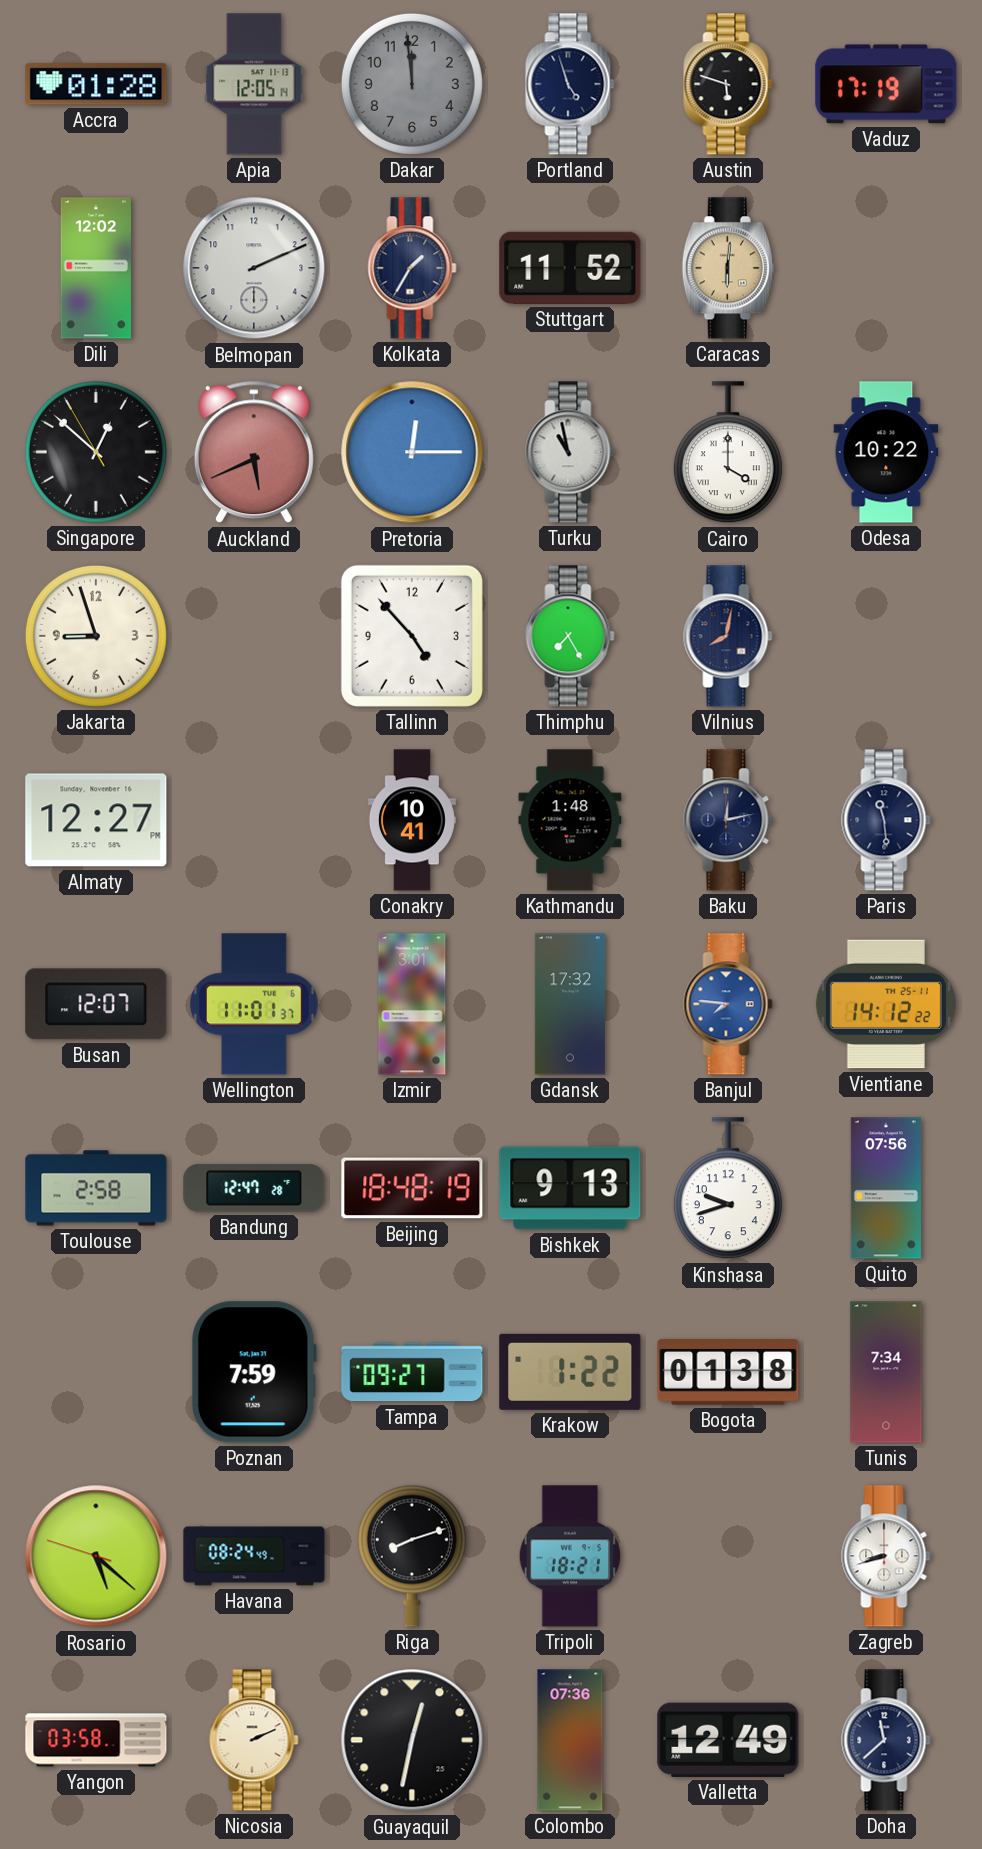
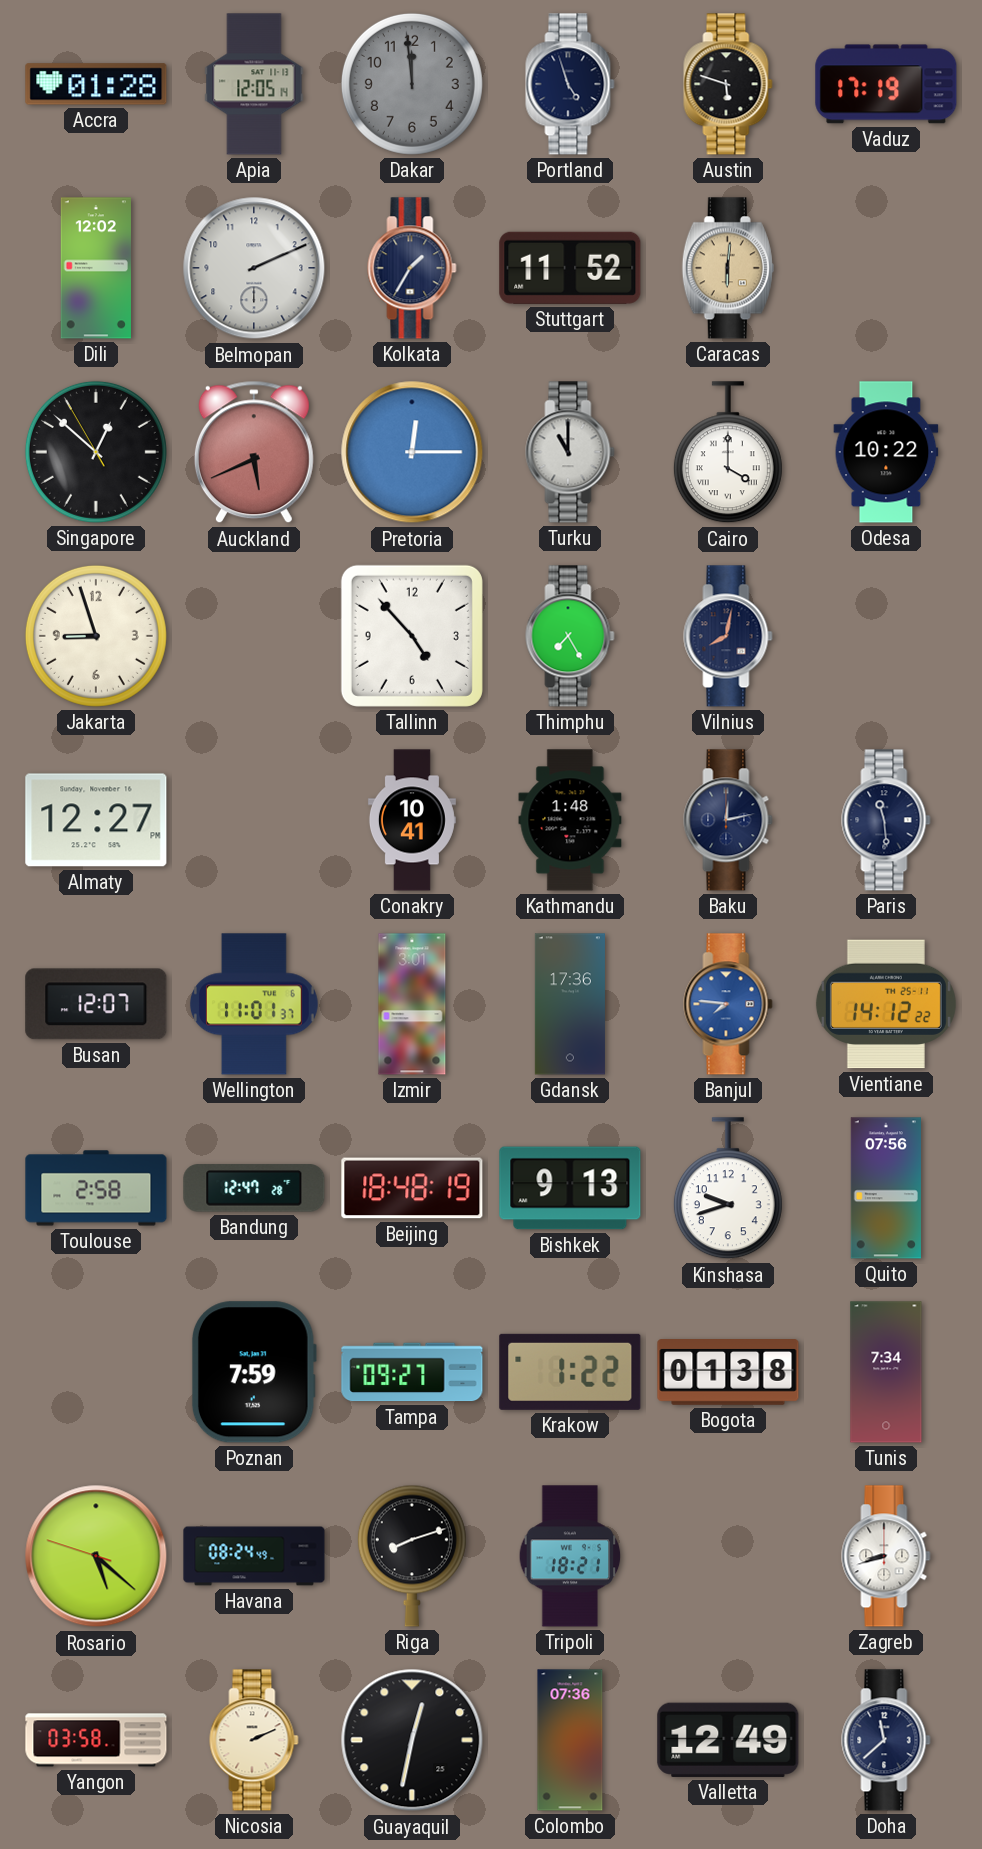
Turku: 10:58 -> 11:00
Gdansk: 17:32 -> 17:36
